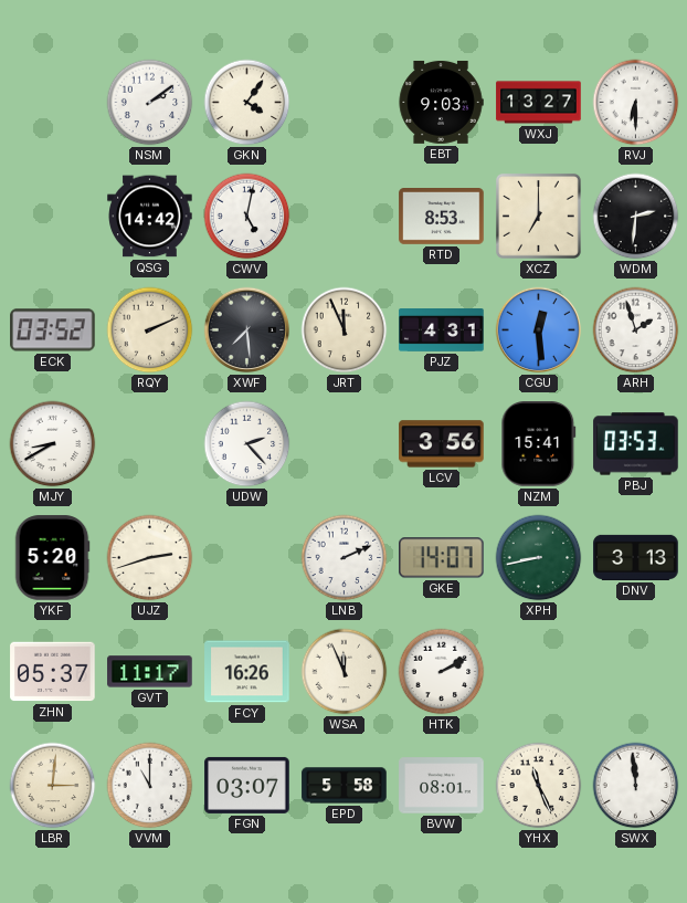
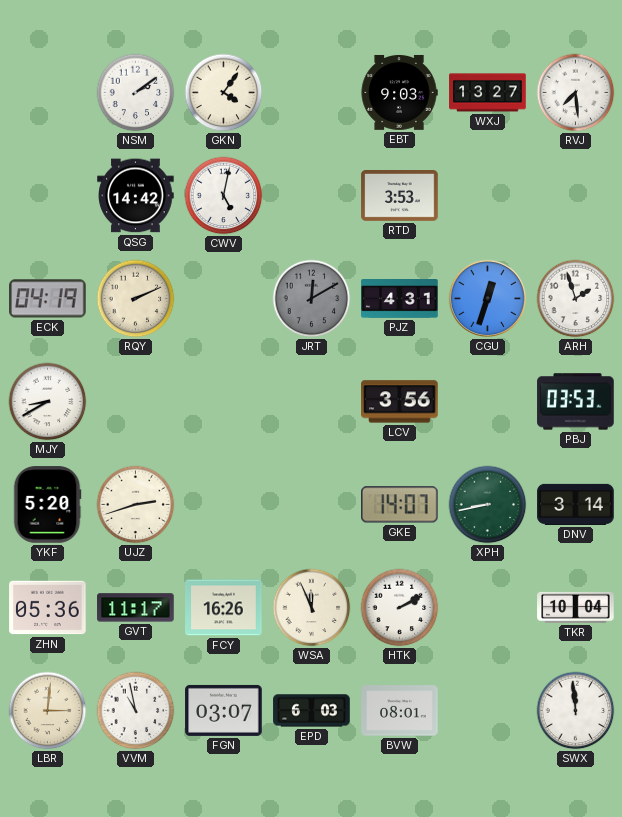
RVJ: 6:30 -> 7:29
RTD: 8:53 -> 3:53
XCZ: 7:00 -> none
WDM: 2:31 -> none
ECK: 03:52 -> 04:19
XWF: 7:29 -> none
JRT: 11:56 -> 12:10
JRT dial: cream -> grey
CGU: 12:29 -> 12:33
UDW: 2:23 -> none
NZM: 15:41 -> none
LNB: 2:11 -> none
DNV: 3:13 -> 3:14
ZHN: 05:37 -> 05:36
TKR: none -> 10:04
VVM: 11:00 -> 10:58
EPD: 5:58 -> 6:03
YHX: 11:26 -> none
